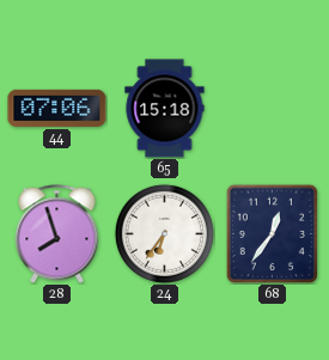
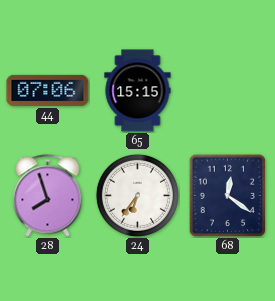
65: 15:18 -> 15:15
68: 12:36 -> 12:21
